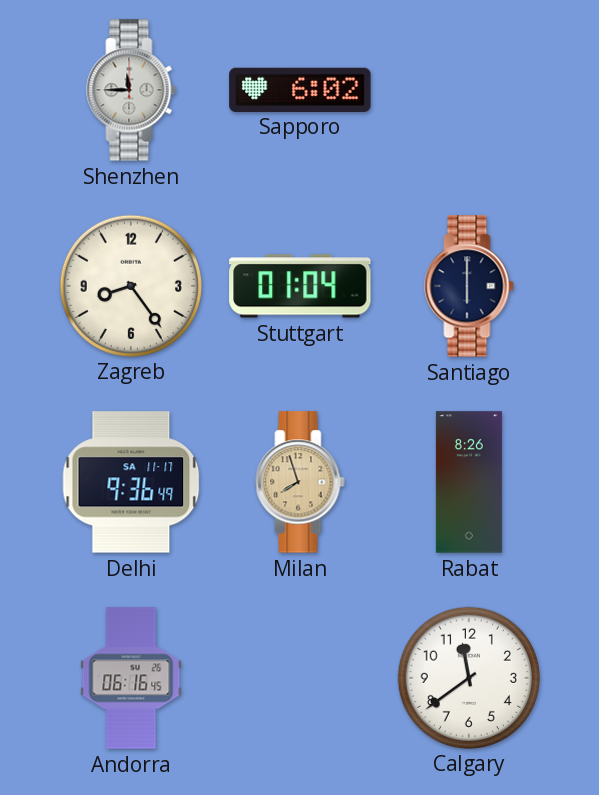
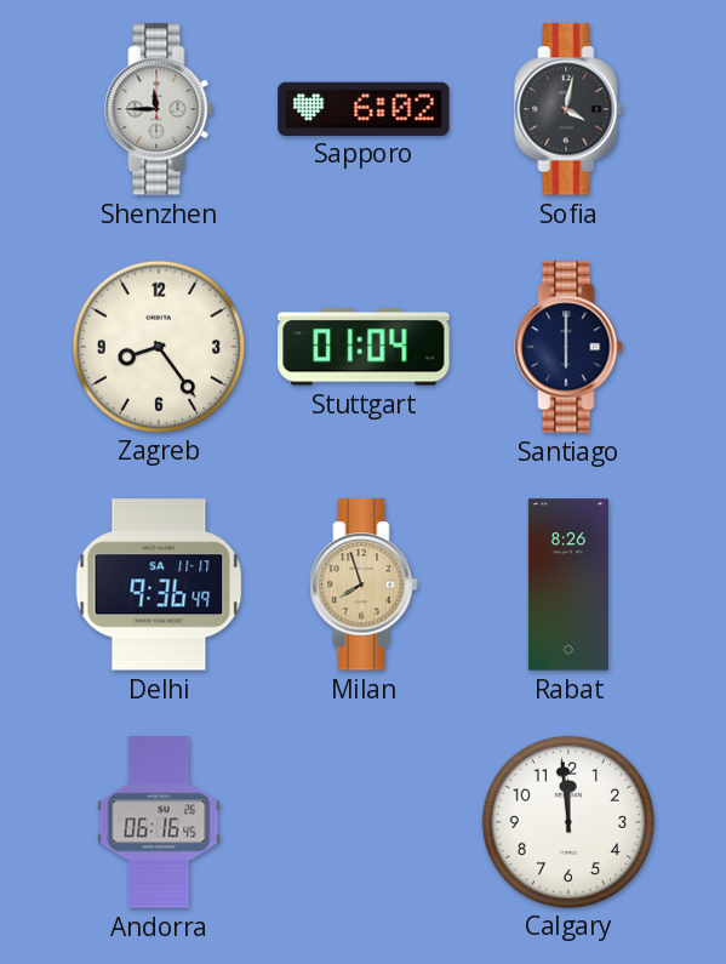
Sofia: none -> 4:02
Calgary: 11:39 -> 11:59
